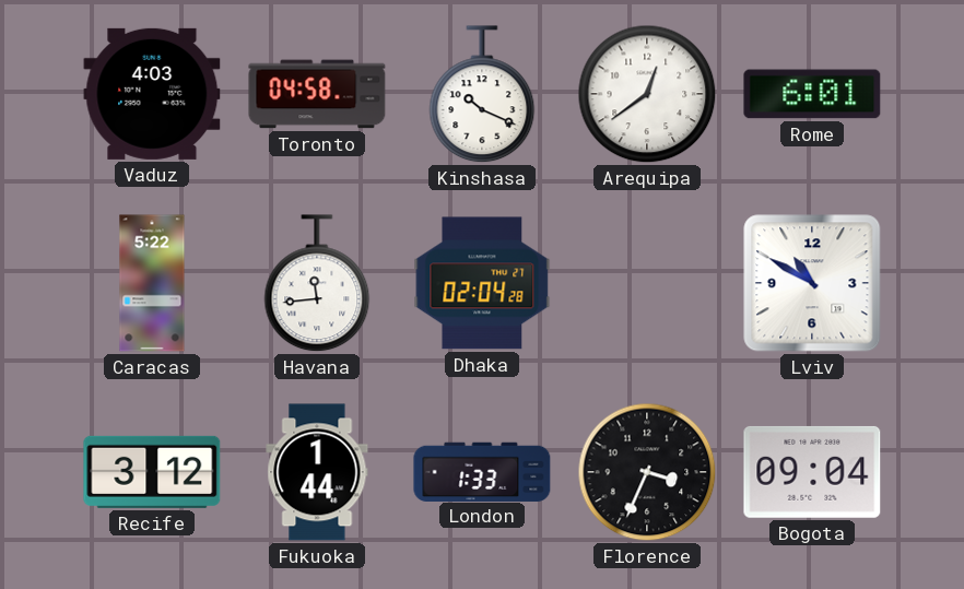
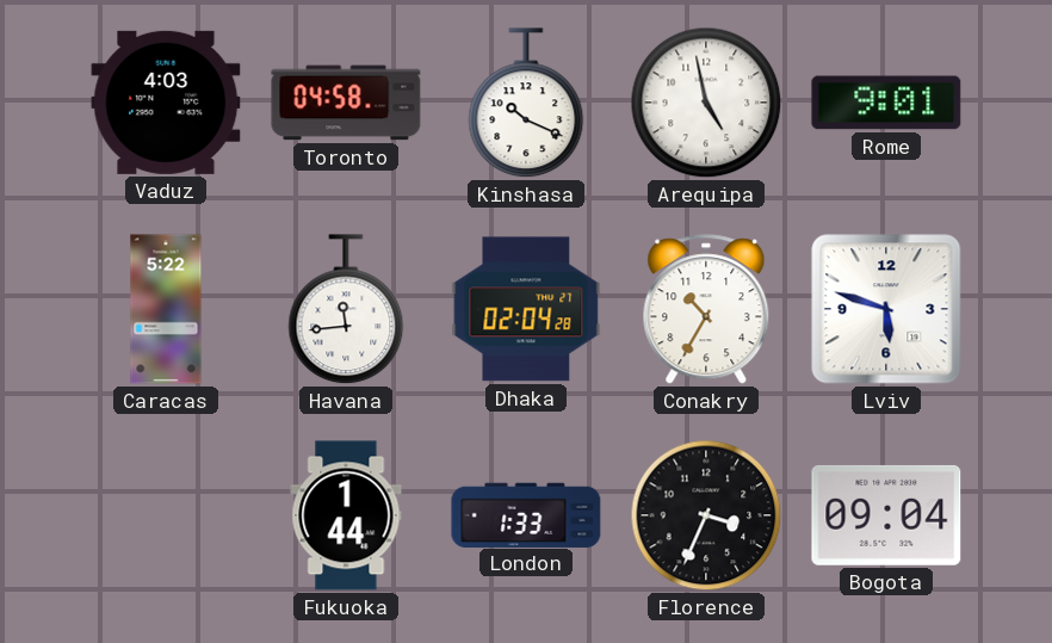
Arequipa: 12:39 -> 4:58
Rome: 6:01 -> 9:01
Conakry: none -> 10:35
Lviv: 10:50 -> 5:48
Recife: 3:12 -> none
